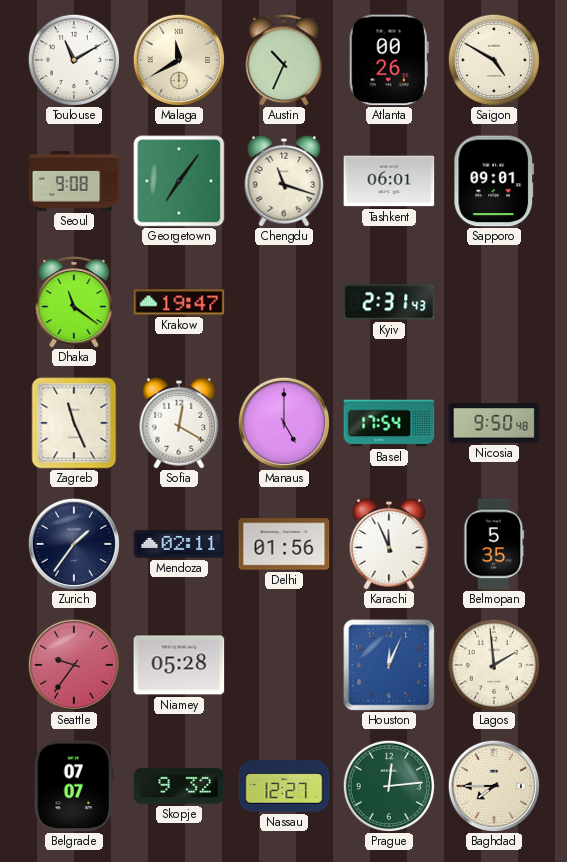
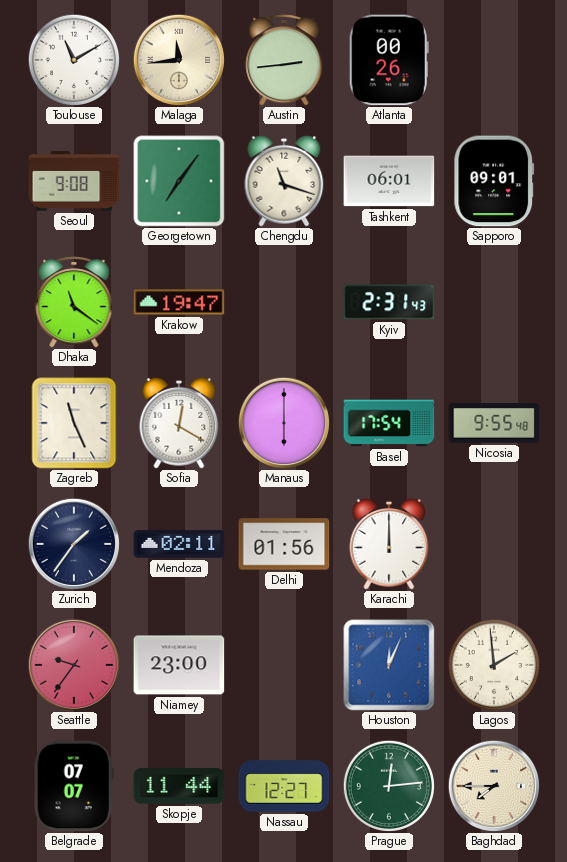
Malaga: 11:40 -> 11:44
Austin: 10:34 -> 2:44
Saigon: 4:50 -> none
Manaus: 5:00 -> 6:00
Nicosia: 9:50 -> 9:55
Karachi: 11:56 -> 12:00
Belmopan: 5:35 -> none
Niamey: 05:28 -> 23:00
Skopje: 9:32 -> 11:44
